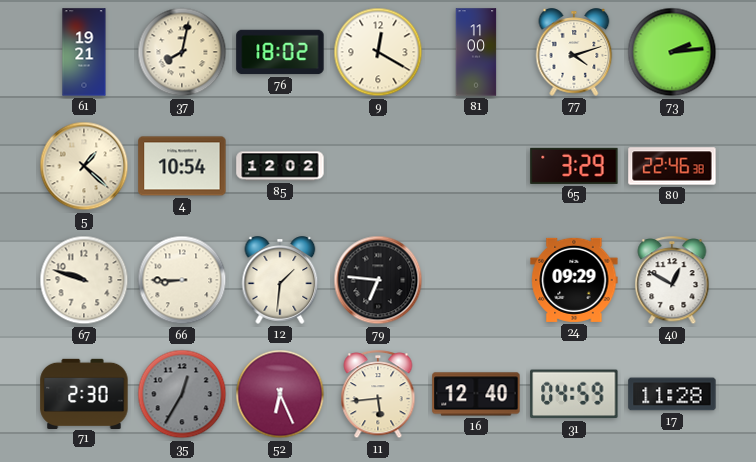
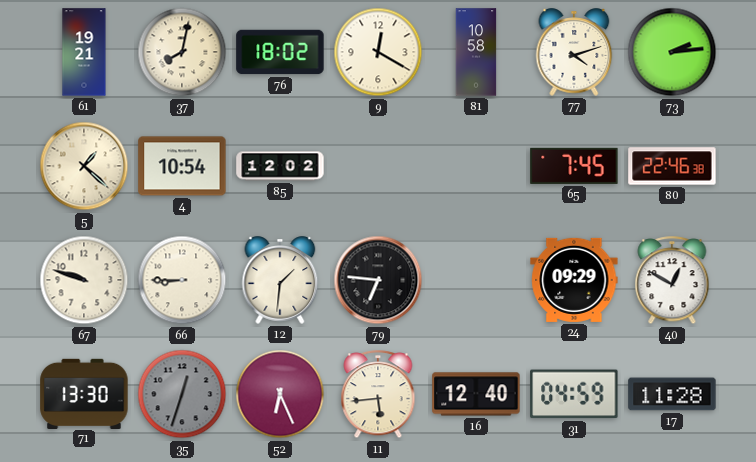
81: 11:00 -> 10:58
65: 3:29 -> 7:45
71: 2:30 -> 13:30
35: 12:35 -> 12:33
